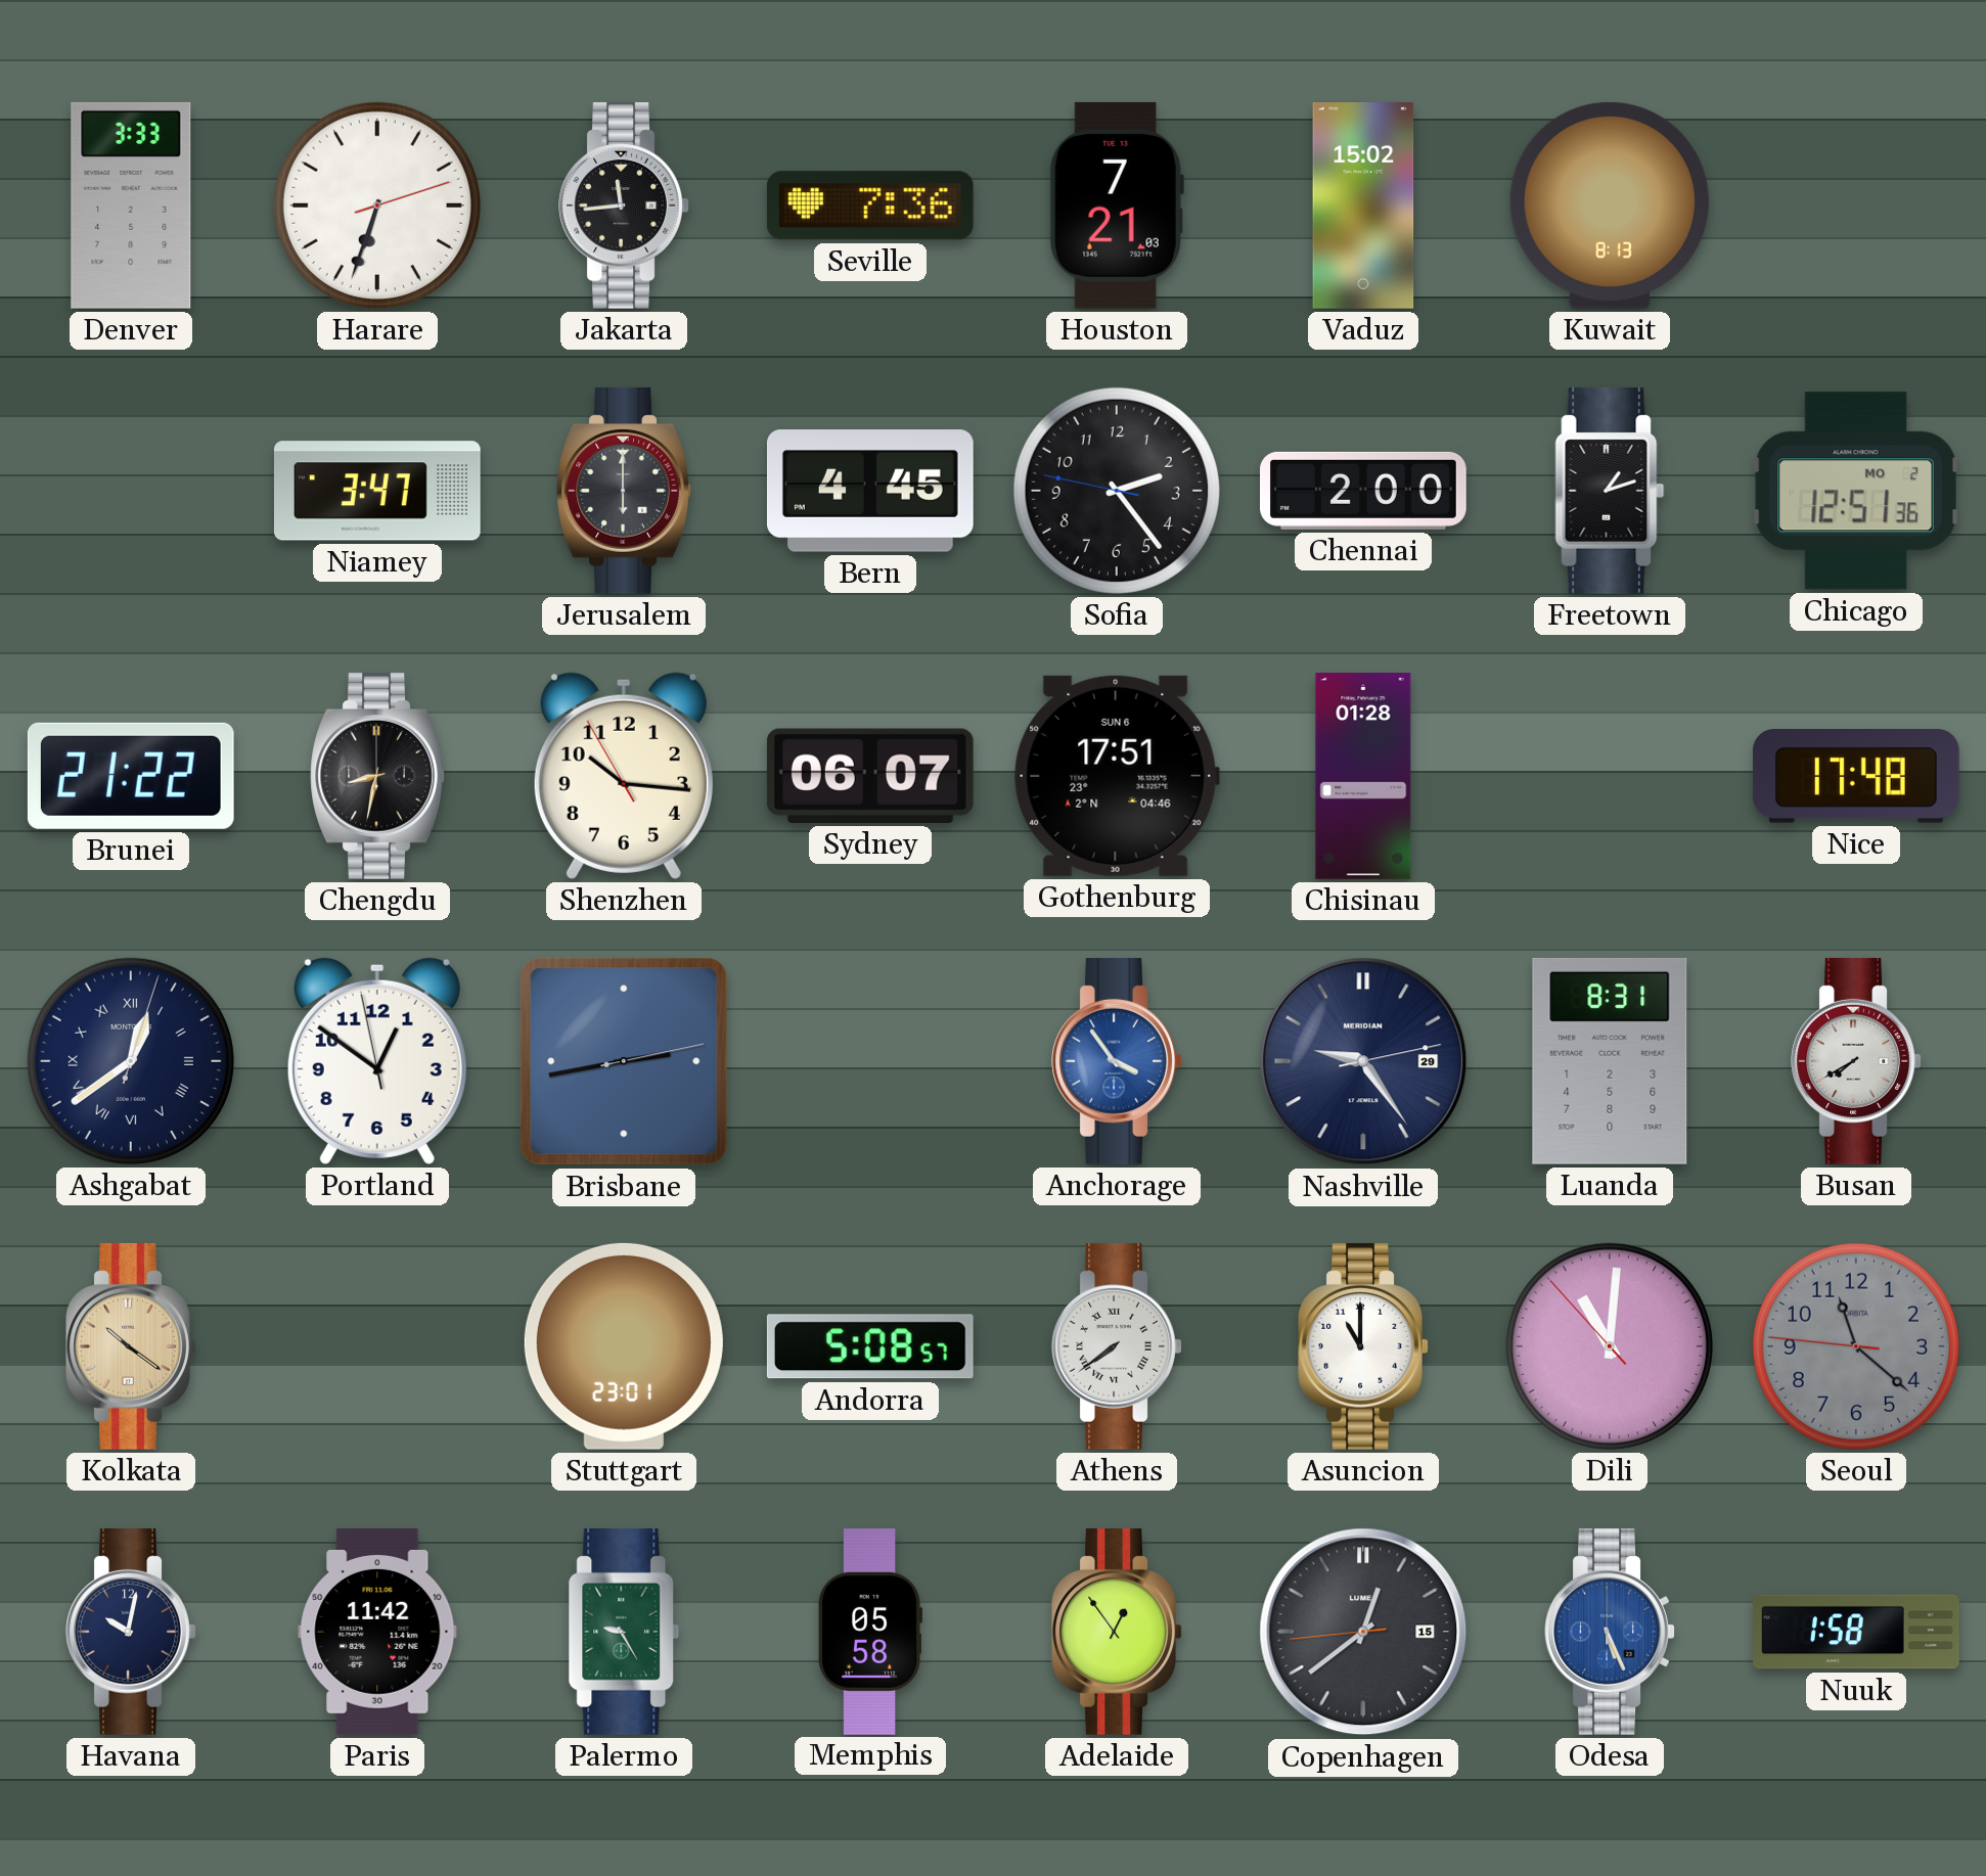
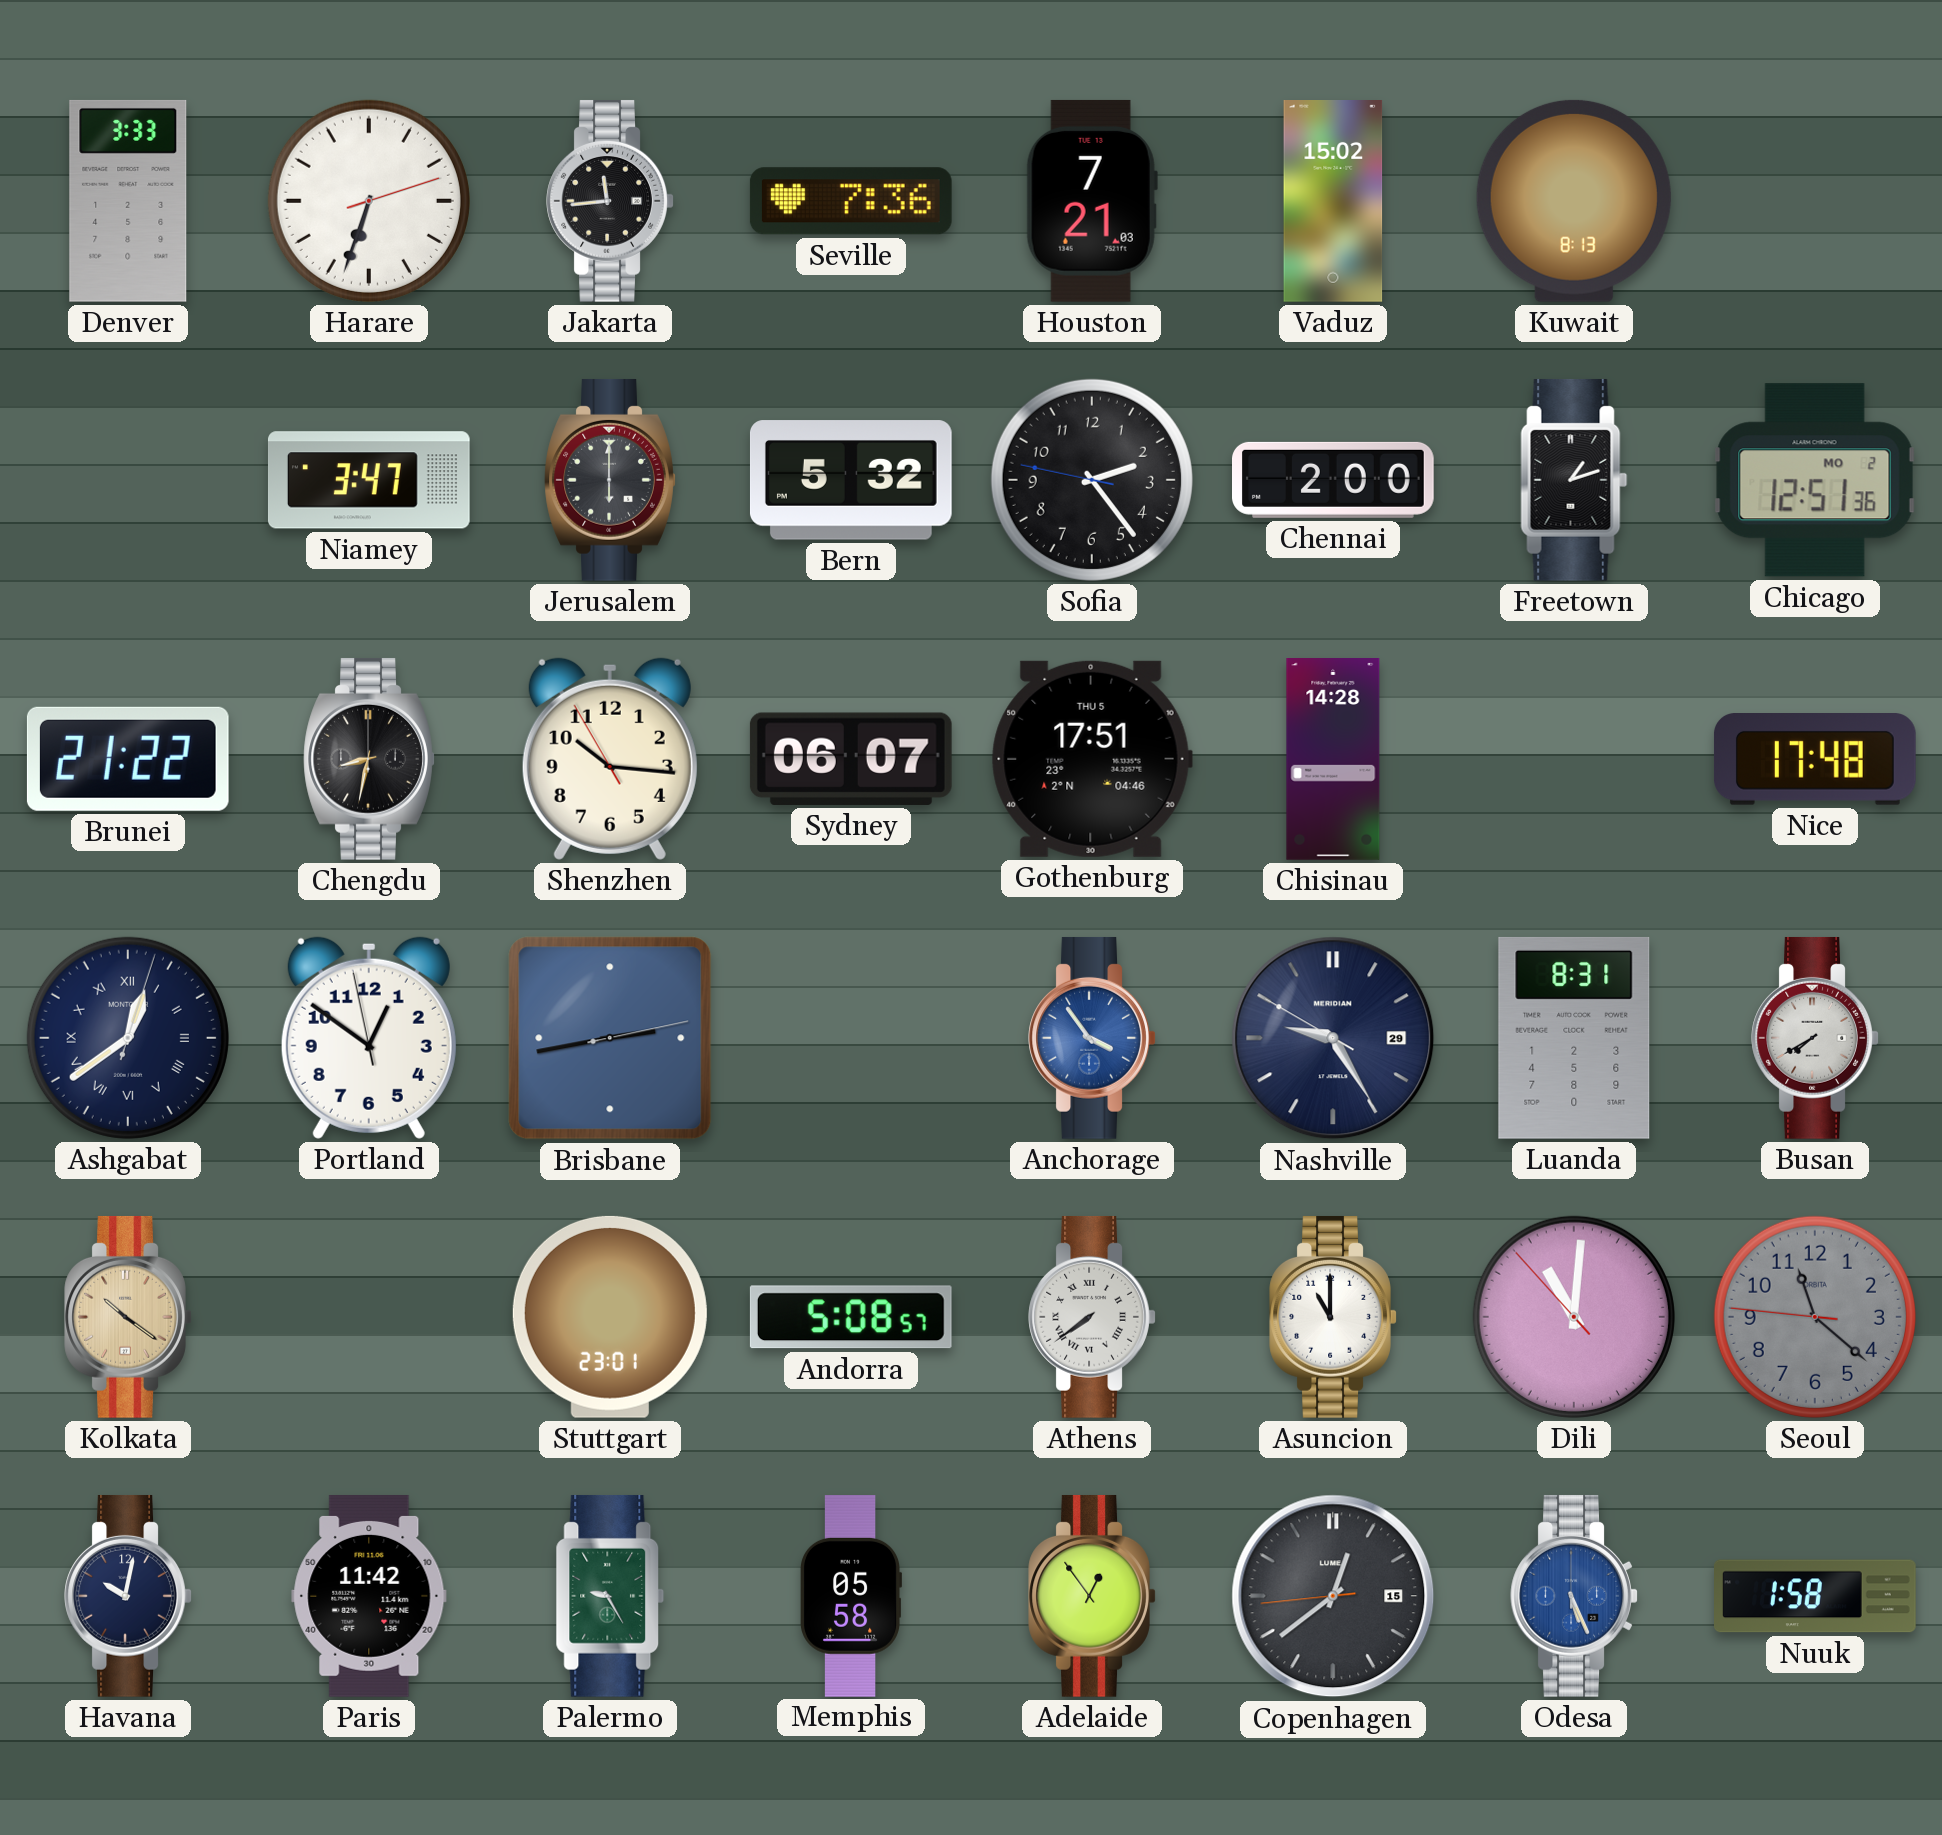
Bern: 4:45 -> 5:32
Gothenburg date: SUN 6 -> THU 5
Chisinau: 01:28 -> 14:28
Nashville: 9:24:13 -> 9:24:50
